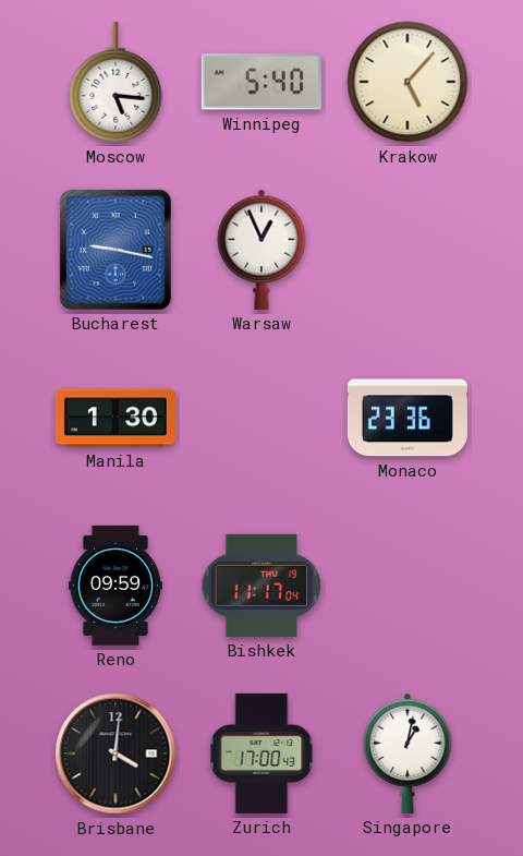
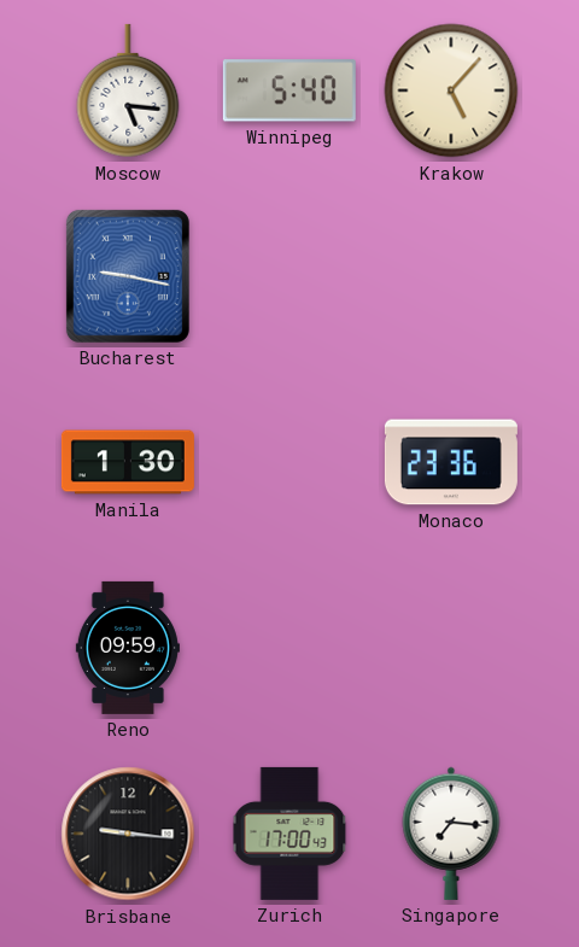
Warsaw: 12:56 -> none
Bishkek: 11:17 -> none
Brisbane: 4:01 -> 9:16
Singapore: 1:02 -> 7:16
